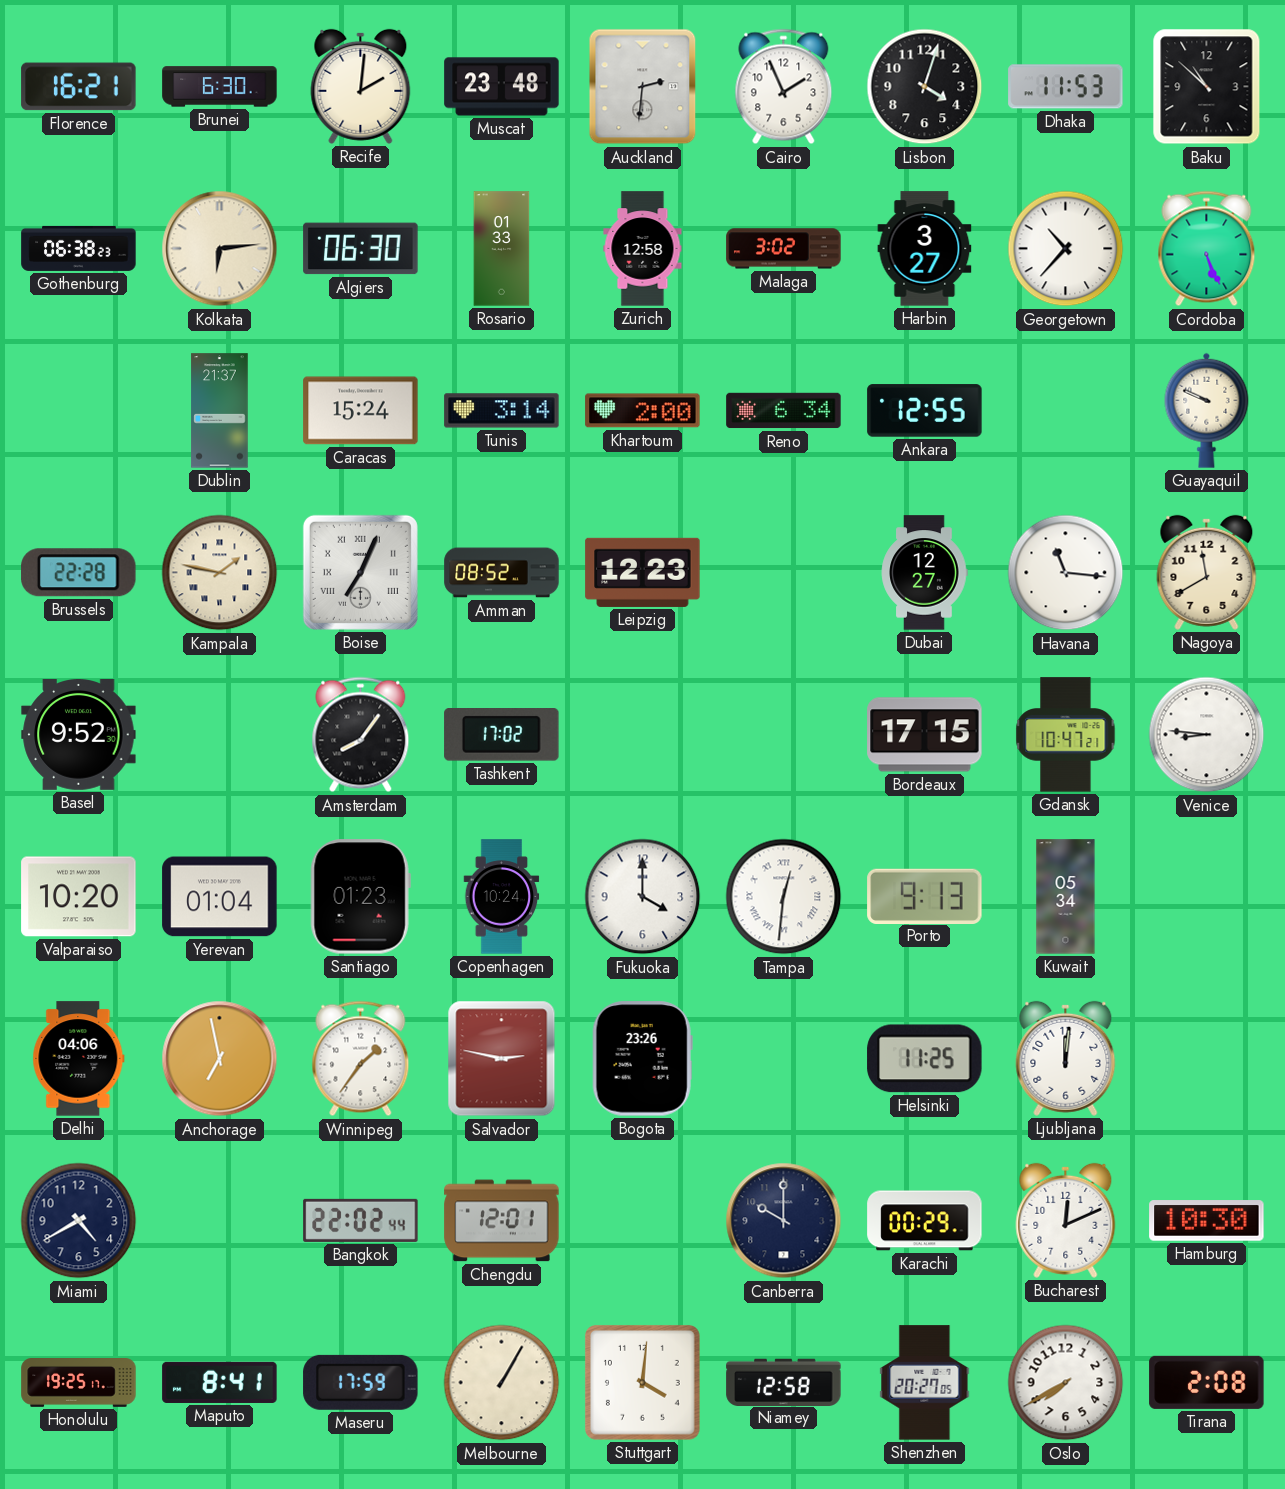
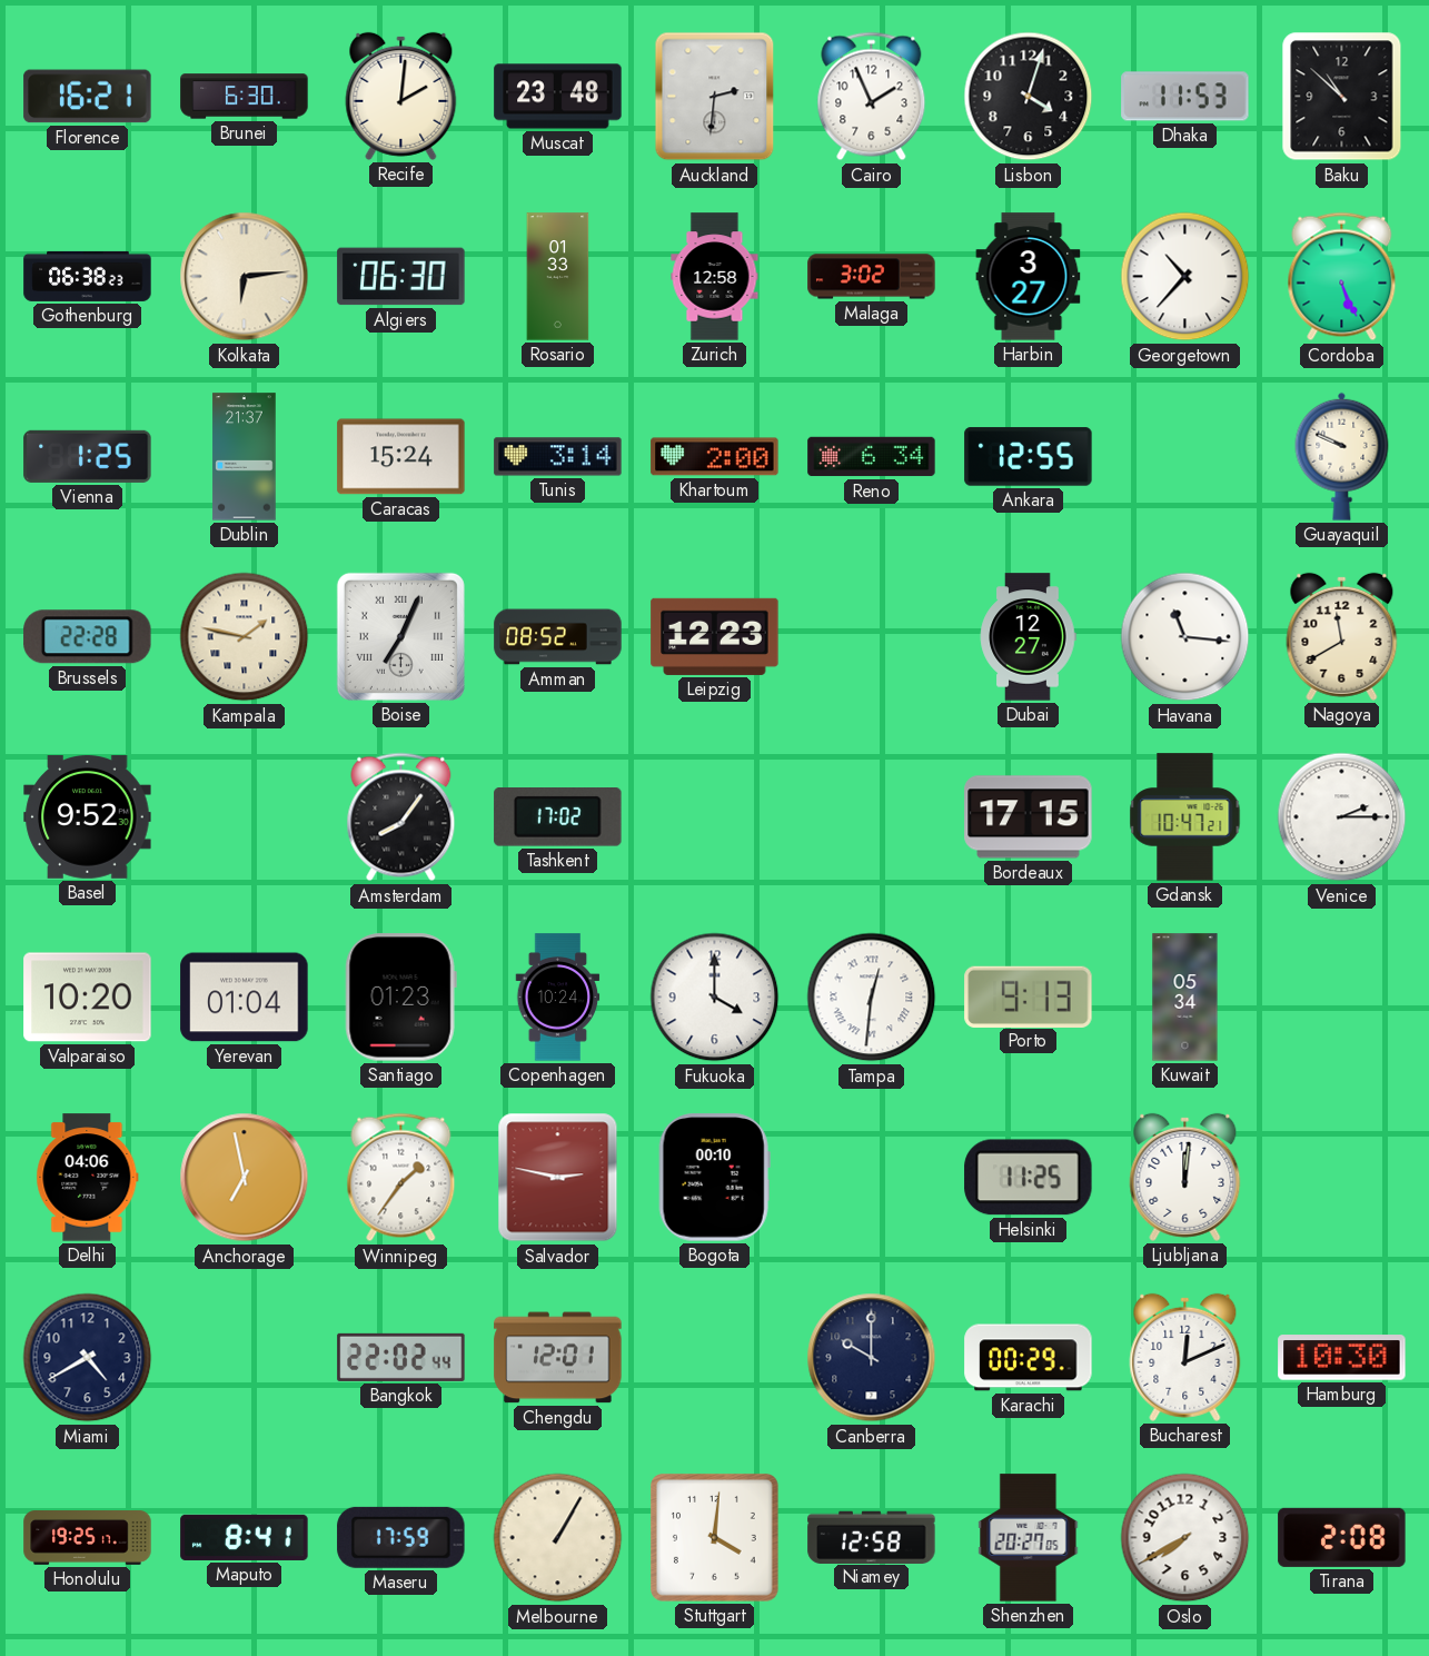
Vienna: none -> 1:25
Venice: 8:46 -> 2:15
Bogota: 23:26 -> 00:10
